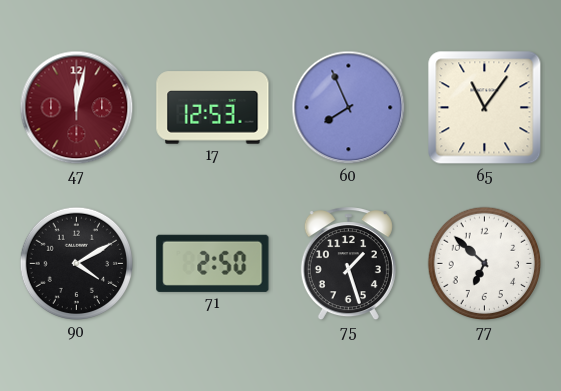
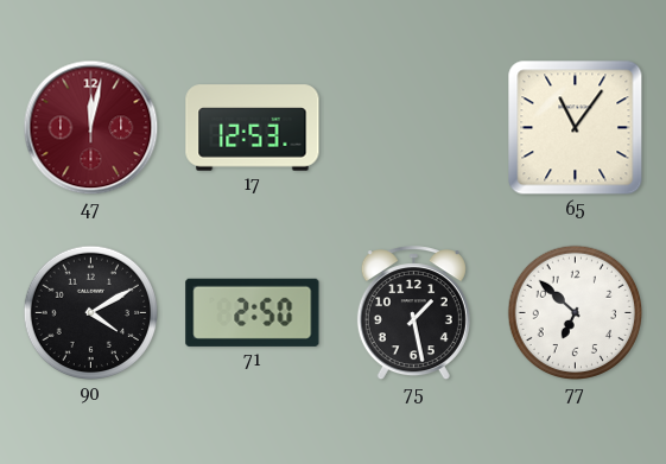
60: 7:56 -> none
75: 1:27 -> 1:28
